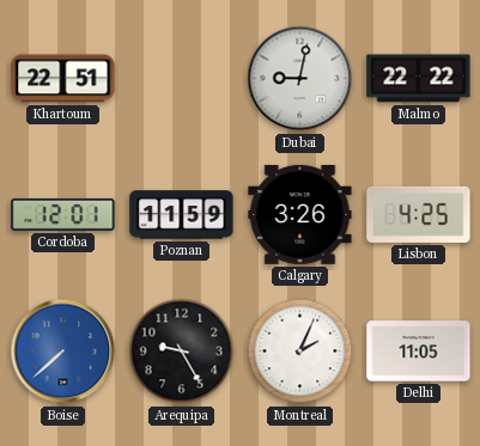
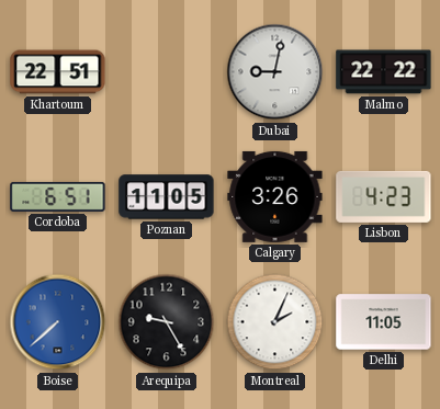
Cordoba: 12:01 -> 6:51
Poznan: 11:59 -> 11:05
Lisbon: 4:25 -> 4:23
